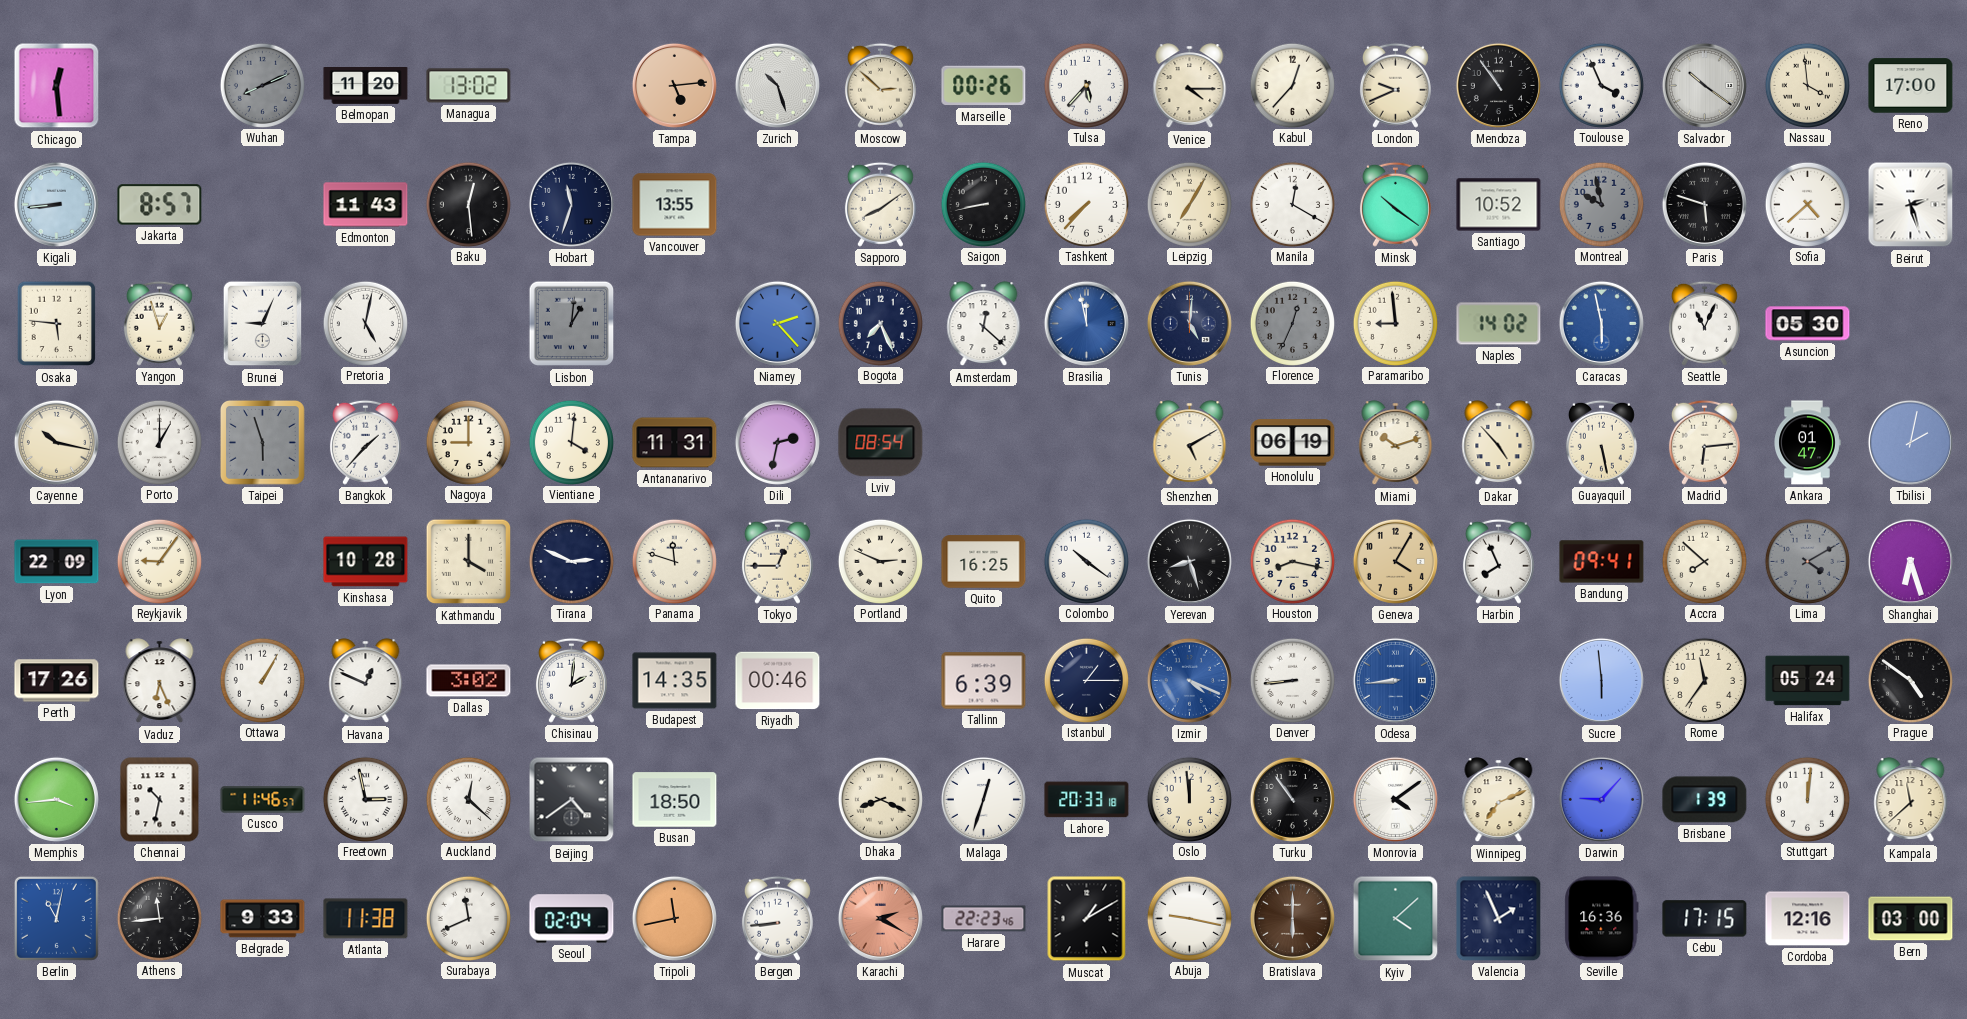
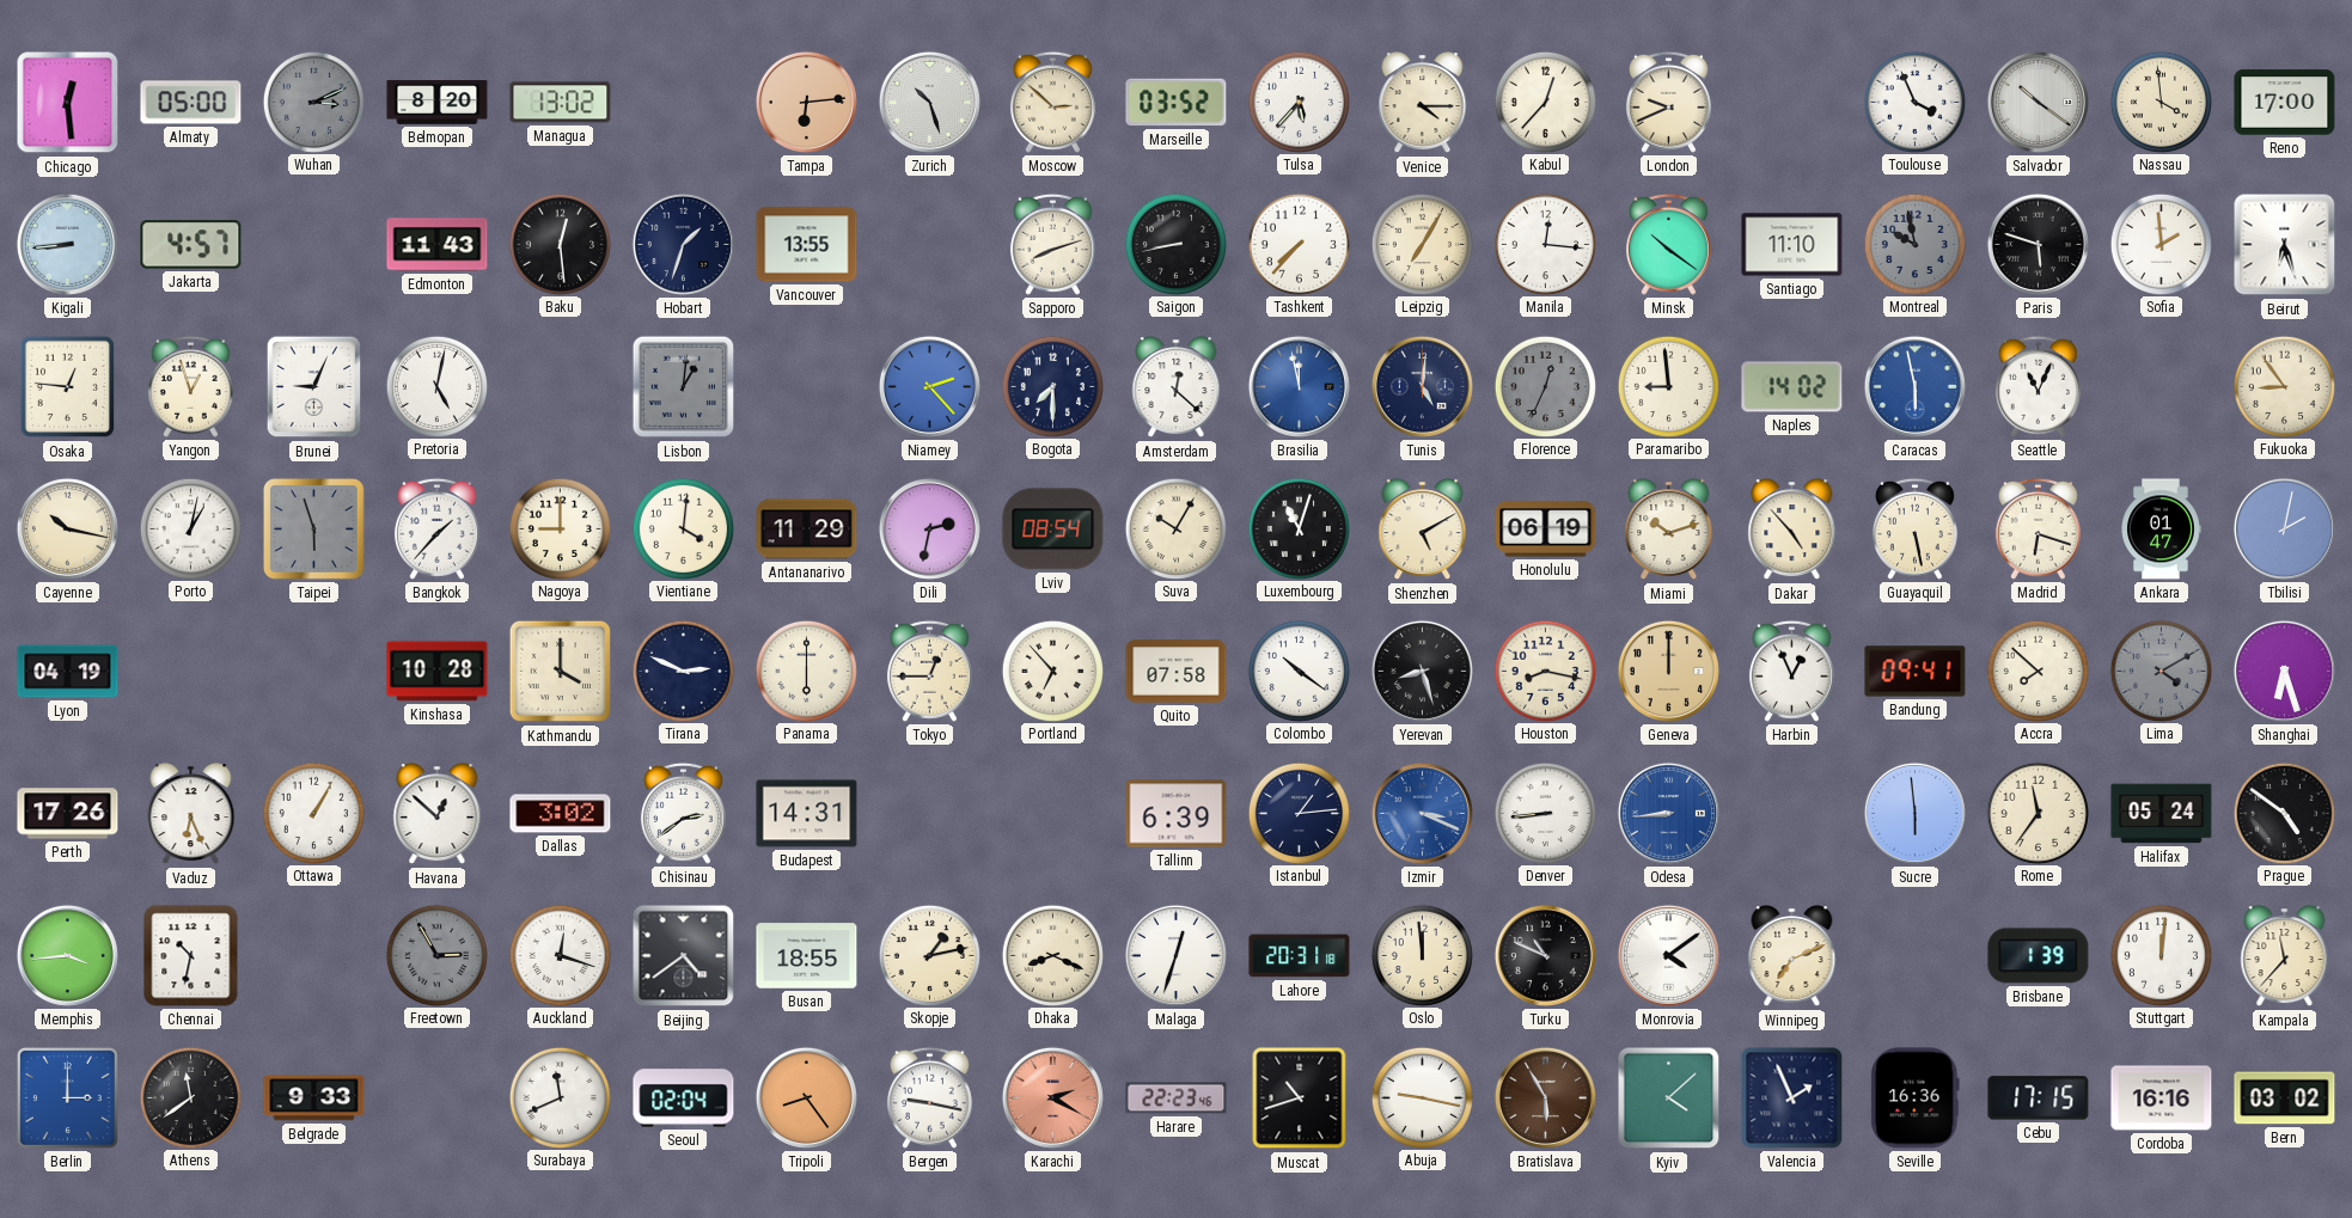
Almaty: none -> 05:00
Wuhan: 8:11 -> 3:11
Belmopan: 11:20 -> 8:20
Tampa: 5:14 -> 6:14
Marseille: 00:26 -> 03:52
Mendoza: 10:54 -> none
Jakarta: 8:57 -> 4:57
Hobart: 11:33 -> 1:33
Sapporo: 8:09 -> 8:12
Manila: 12:20 -> 12:16
Santiago: 10:52 -> 11:10
Sofia: 4:38 -> 1:59
Beirut: 2:27 -> 6:27
Osaka: 5:46 -> 12:46
Bogota: 7:26 -> 7:30
Asuncion: 05:30 -> none
Fukuoka: none -> 8:54
Porto: 1:00 -> 1:02
Antananarivo: 11:31 -> 11:29
Suva: none -> 10:05
Luxembourg: none -> 11:03
Madrid: 6:14 -> 6:18
Lyon: 22:09 -> 04:19
Reykjavik: 9:06 -> none
Panama: 11:48 -> 6:00
Portland: 2:49 -> 6:53
Quito: 16:25 -> 07:58
Geneva: 4:05 -> 12:00
Harbin: 7:56 -> 12:56
Havana: 12:49 -> 12:52
Chisinau: 2:01 -> 2:39
Budapest: 14:35 -> 14:31
Riyadh: 00:46 -> none
Istanbul: 1:15 -> 1:14
Izmir: 4:19 -> 3:19
Cusco: 11:46 -> none
Freetown: 2:58 -> 2:55
Freetown dial: white -> grey
Auckland: 12:22 -> 12:18
Busan: 18:50 -> 18:55
Skopje: none -> 1:13
Lahore: 20:33 -> 20:31
Turku: 10:54 -> 10:49
Darwin: 9:07 -> none
Kampala: 11:38 -> 11:37
Berlin: 11:02 -> 3:00
Athens: 11:44 -> 11:39
Atlanta: 11:38 -> none
Tripoli: 11:43 -> 8:24
Bergen: 8:44 -> 9:17
Muscat: 1:10 -> 10:42
Bratislava: 6:00 -> 5:55
Cordoba: 12:16 -> 16:16
Bern: 03:00 -> 03:02
